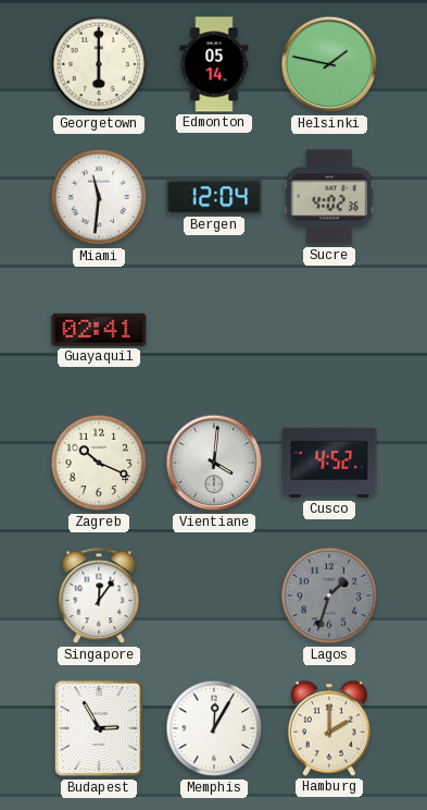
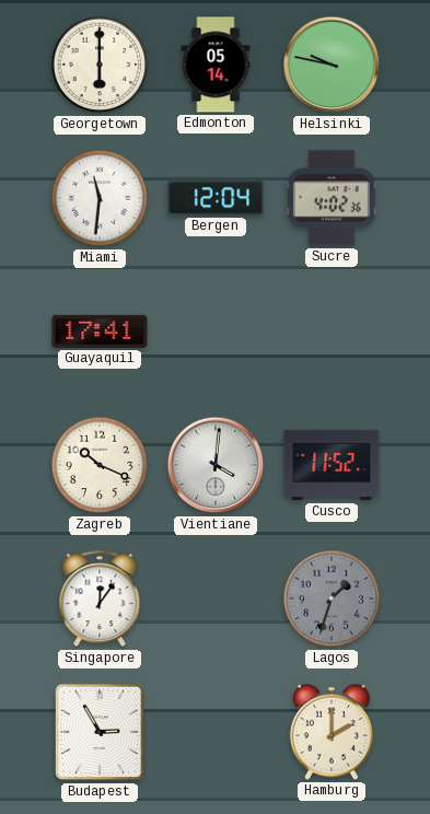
Helsinki: 1:47 -> 9:47
Guayaquil: 02:41 -> 17:41
Cusco: 4:52 -> 11:52
Memphis: 12:05 -> none
